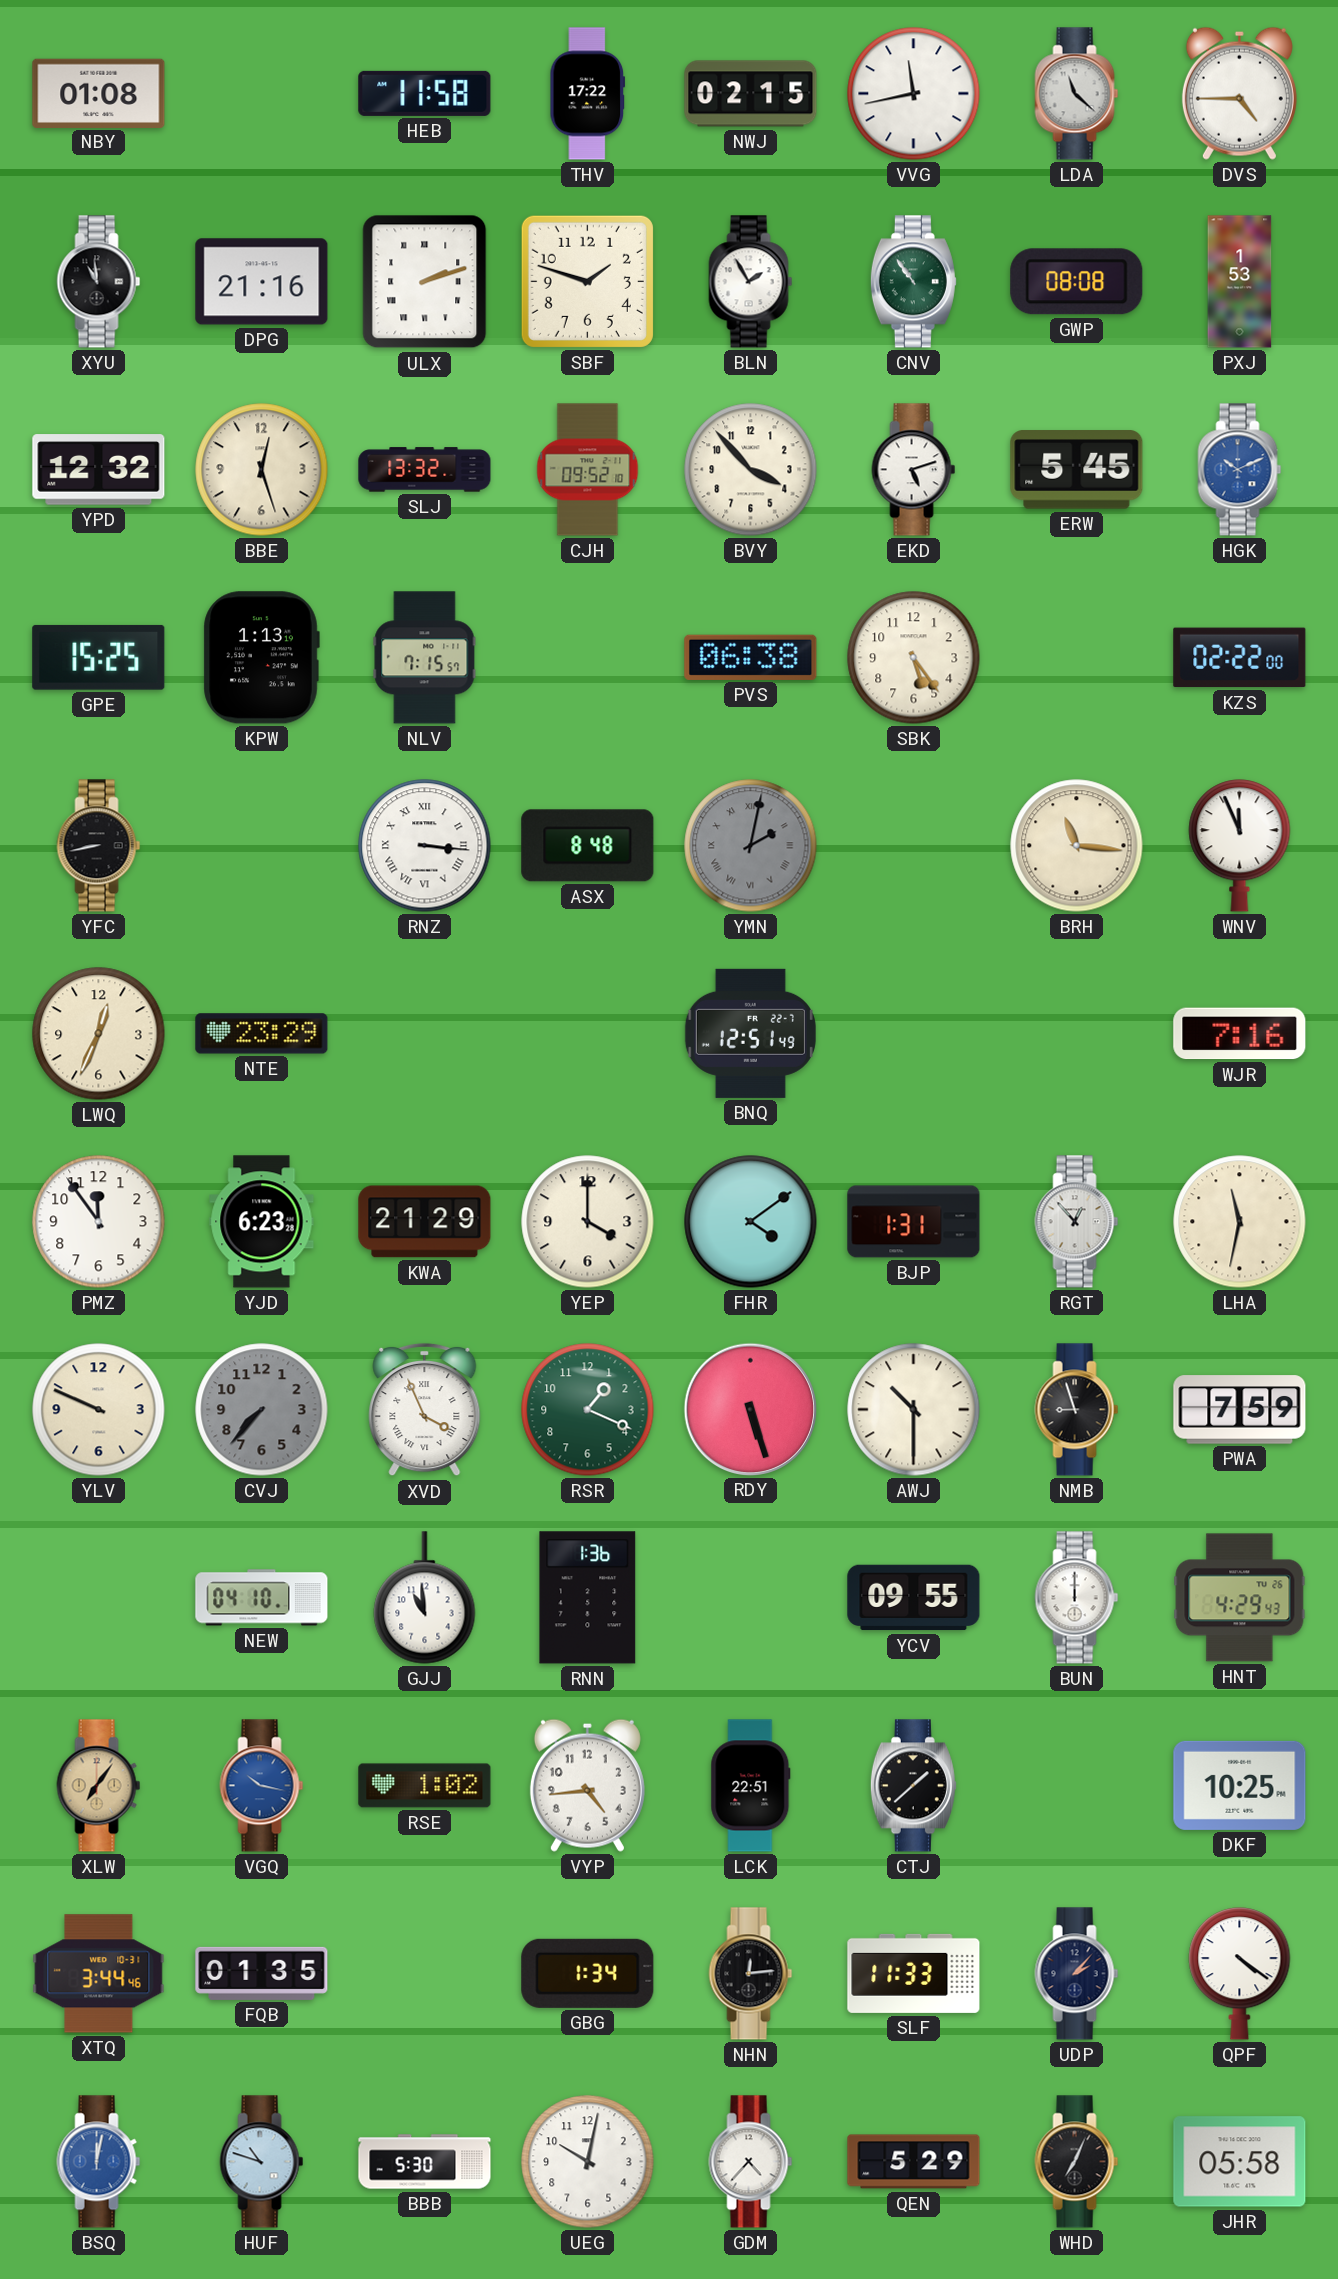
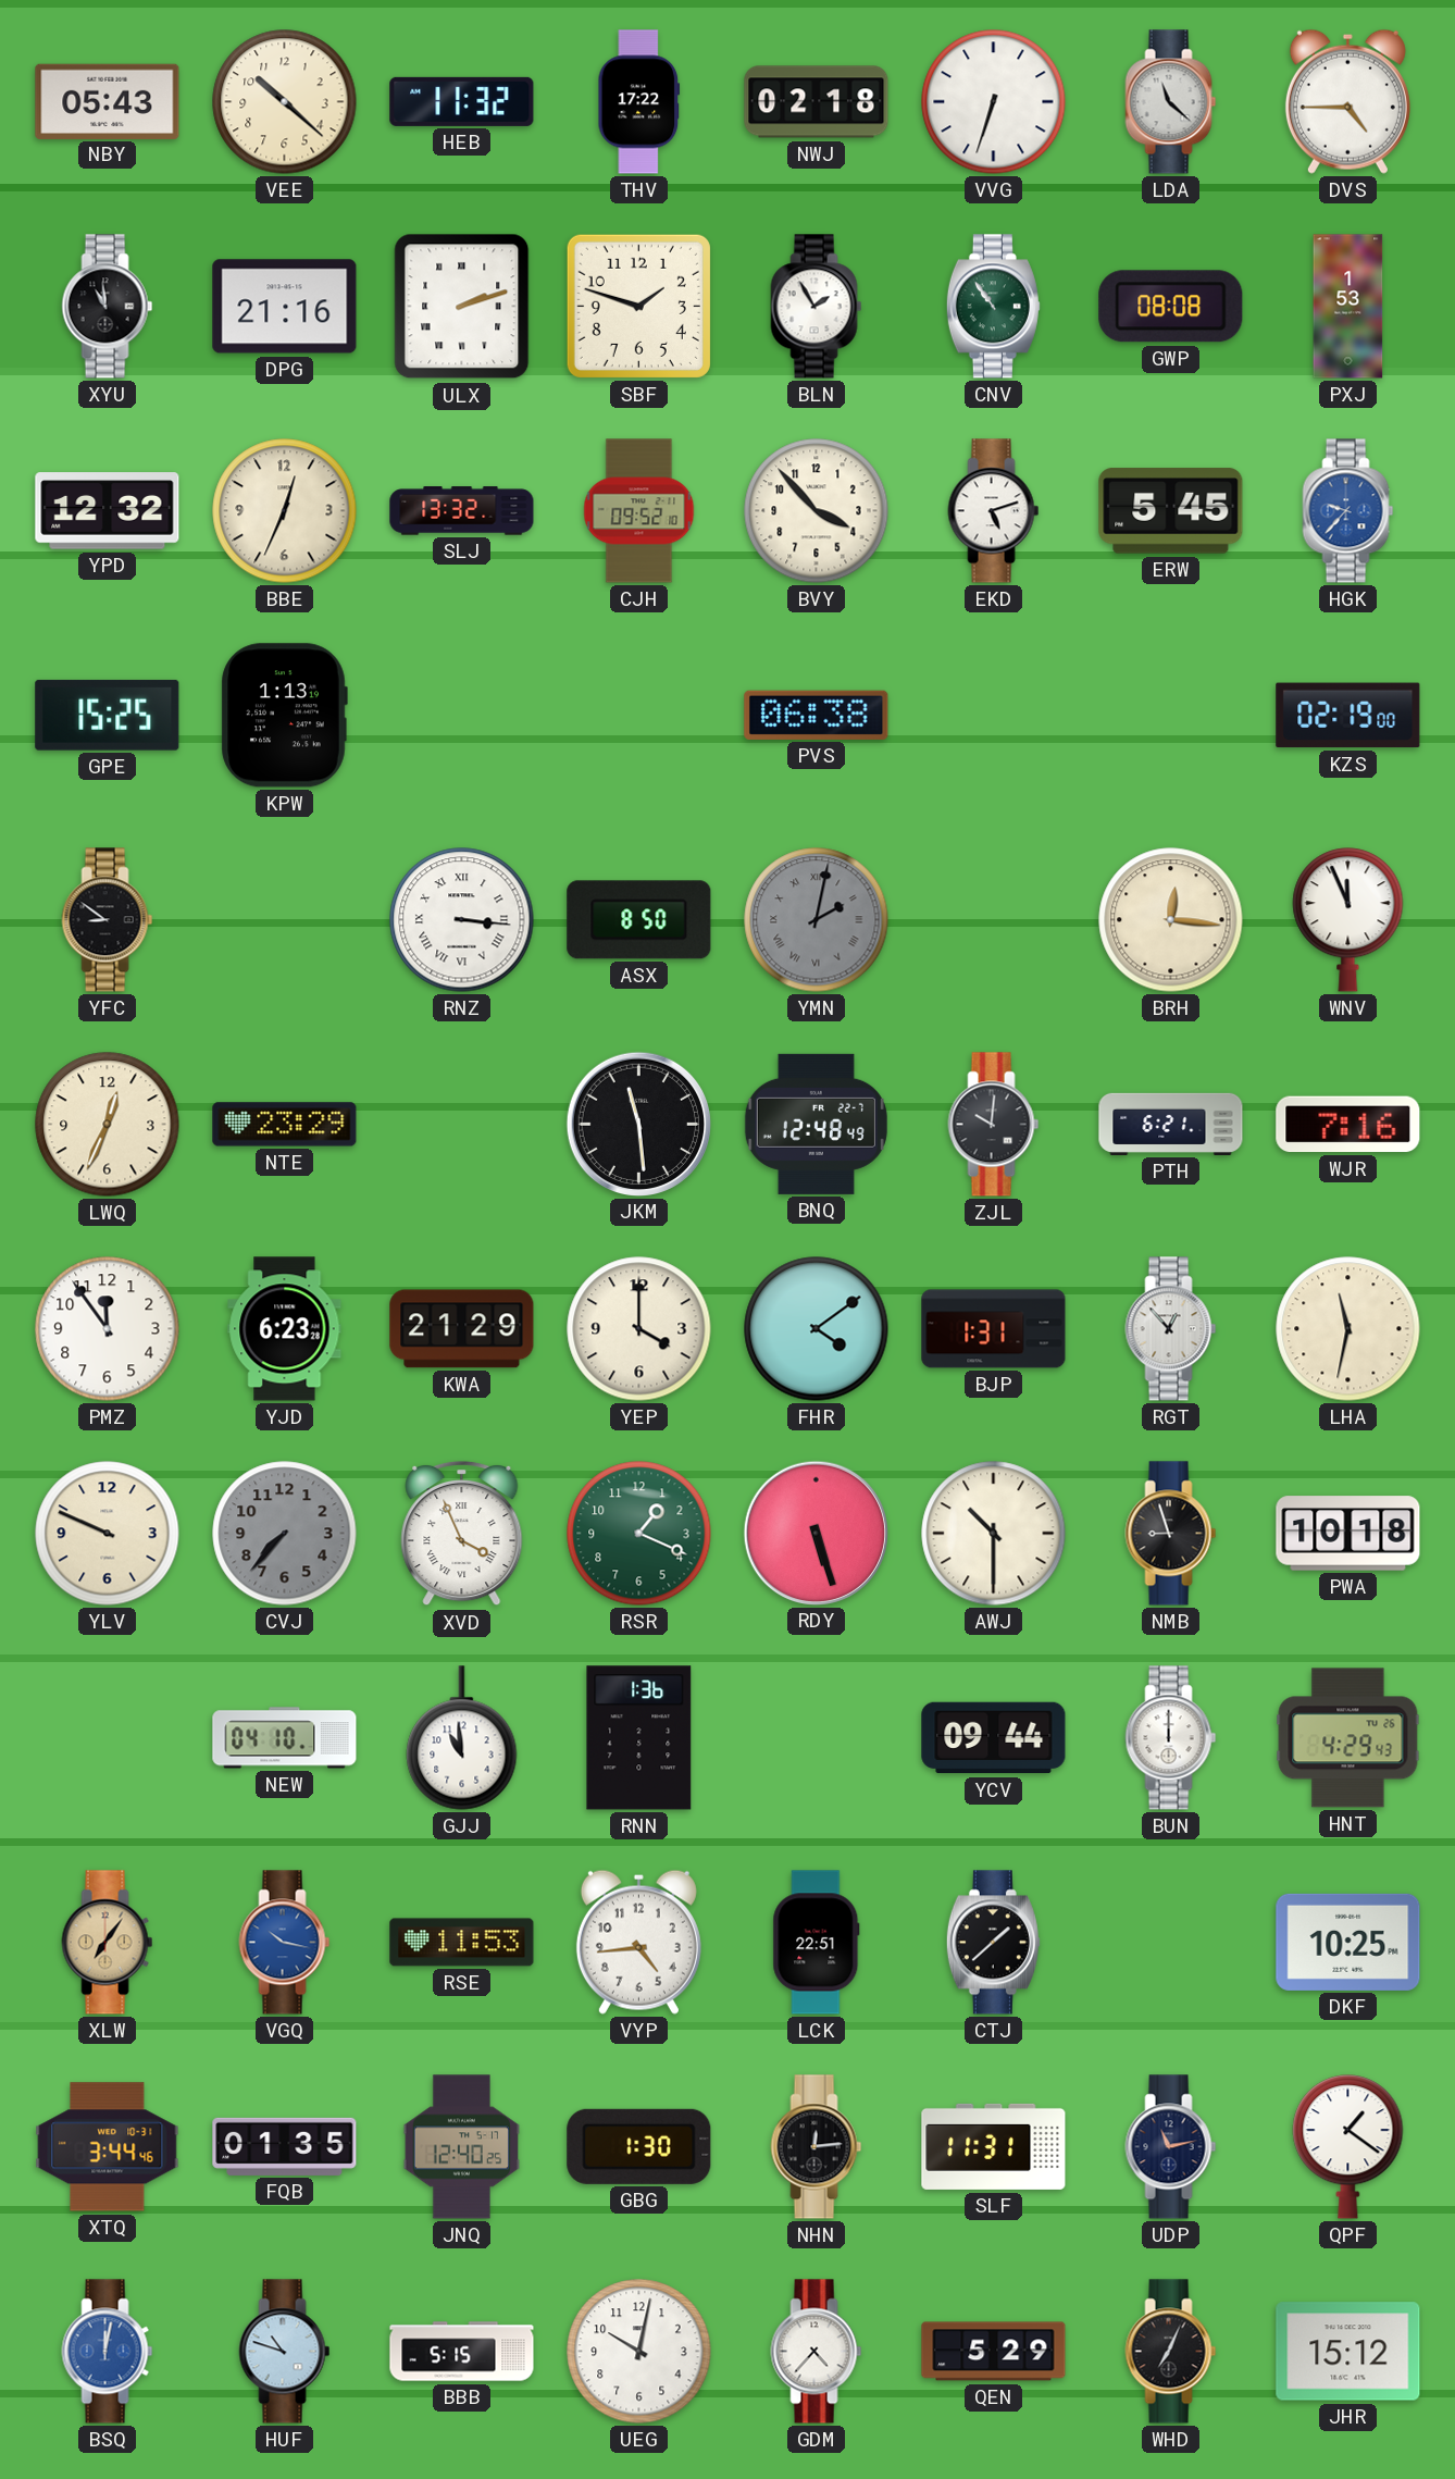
NBY: 01:08 -> 05:43
VEE: none -> 10:22
HEB: 11:58 -> 11:32
NWJ: 02:15 -> 02:18
VVG: 11:43 -> 6:33
BBE: 12:27 -> 12:34
HGK: 10:11 -> 9:37
NLV: 7:15 -> none
SBK: 5:24 -> none
KZS: 02:22 -> 02:19
YFC: 8:43 -> 8:51
ASX: 8:48 -> 8:50
BRH: 11:16 -> 12:16
JKM: none -> 11:29
BNQ: 12:51 -> 12:48
ZJL: none -> 10:01
PTH: none -> 6:21
PWA: 7:59 -> 10:18
YCV: 09:55 -> 09:44
RSE: 1:02 -> 11:53
JNQ: none -> 12:40
GBG: 1:34 -> 1:30
SLF: 11:33 -> 11:31
UDP: 2:07 -> 11:13
QPF: 4:21 -> 1:21
BBB: 5:30 -> 5:15
JHR: 05:58 -> 15:12
